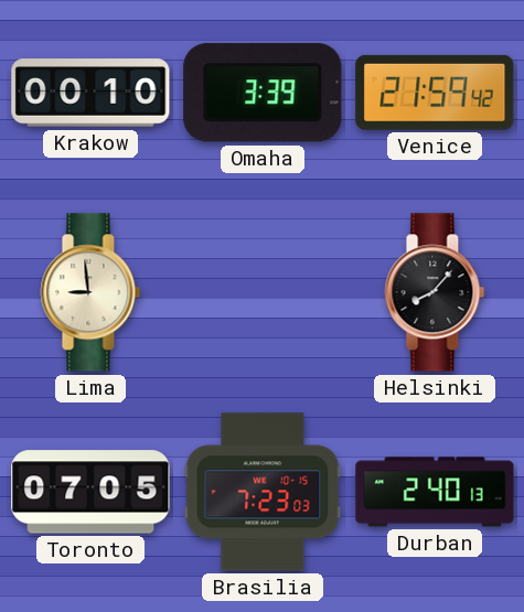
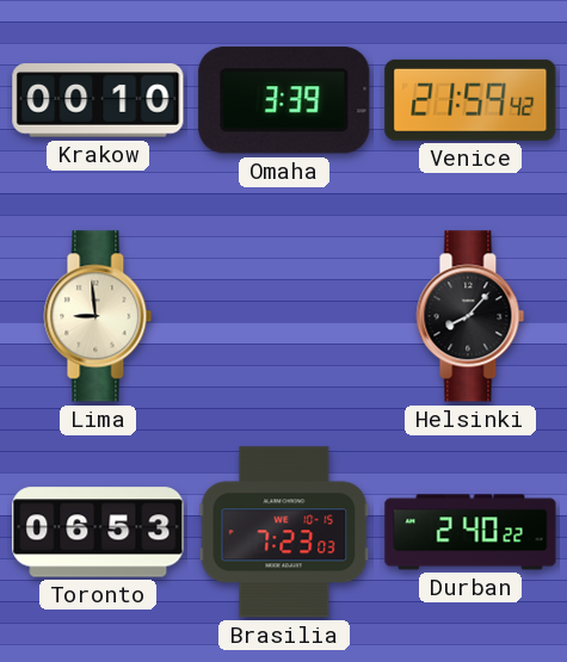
Toronto: 07:05 -> 06:53
Durban: 2:40:13 -> 2:40:22
